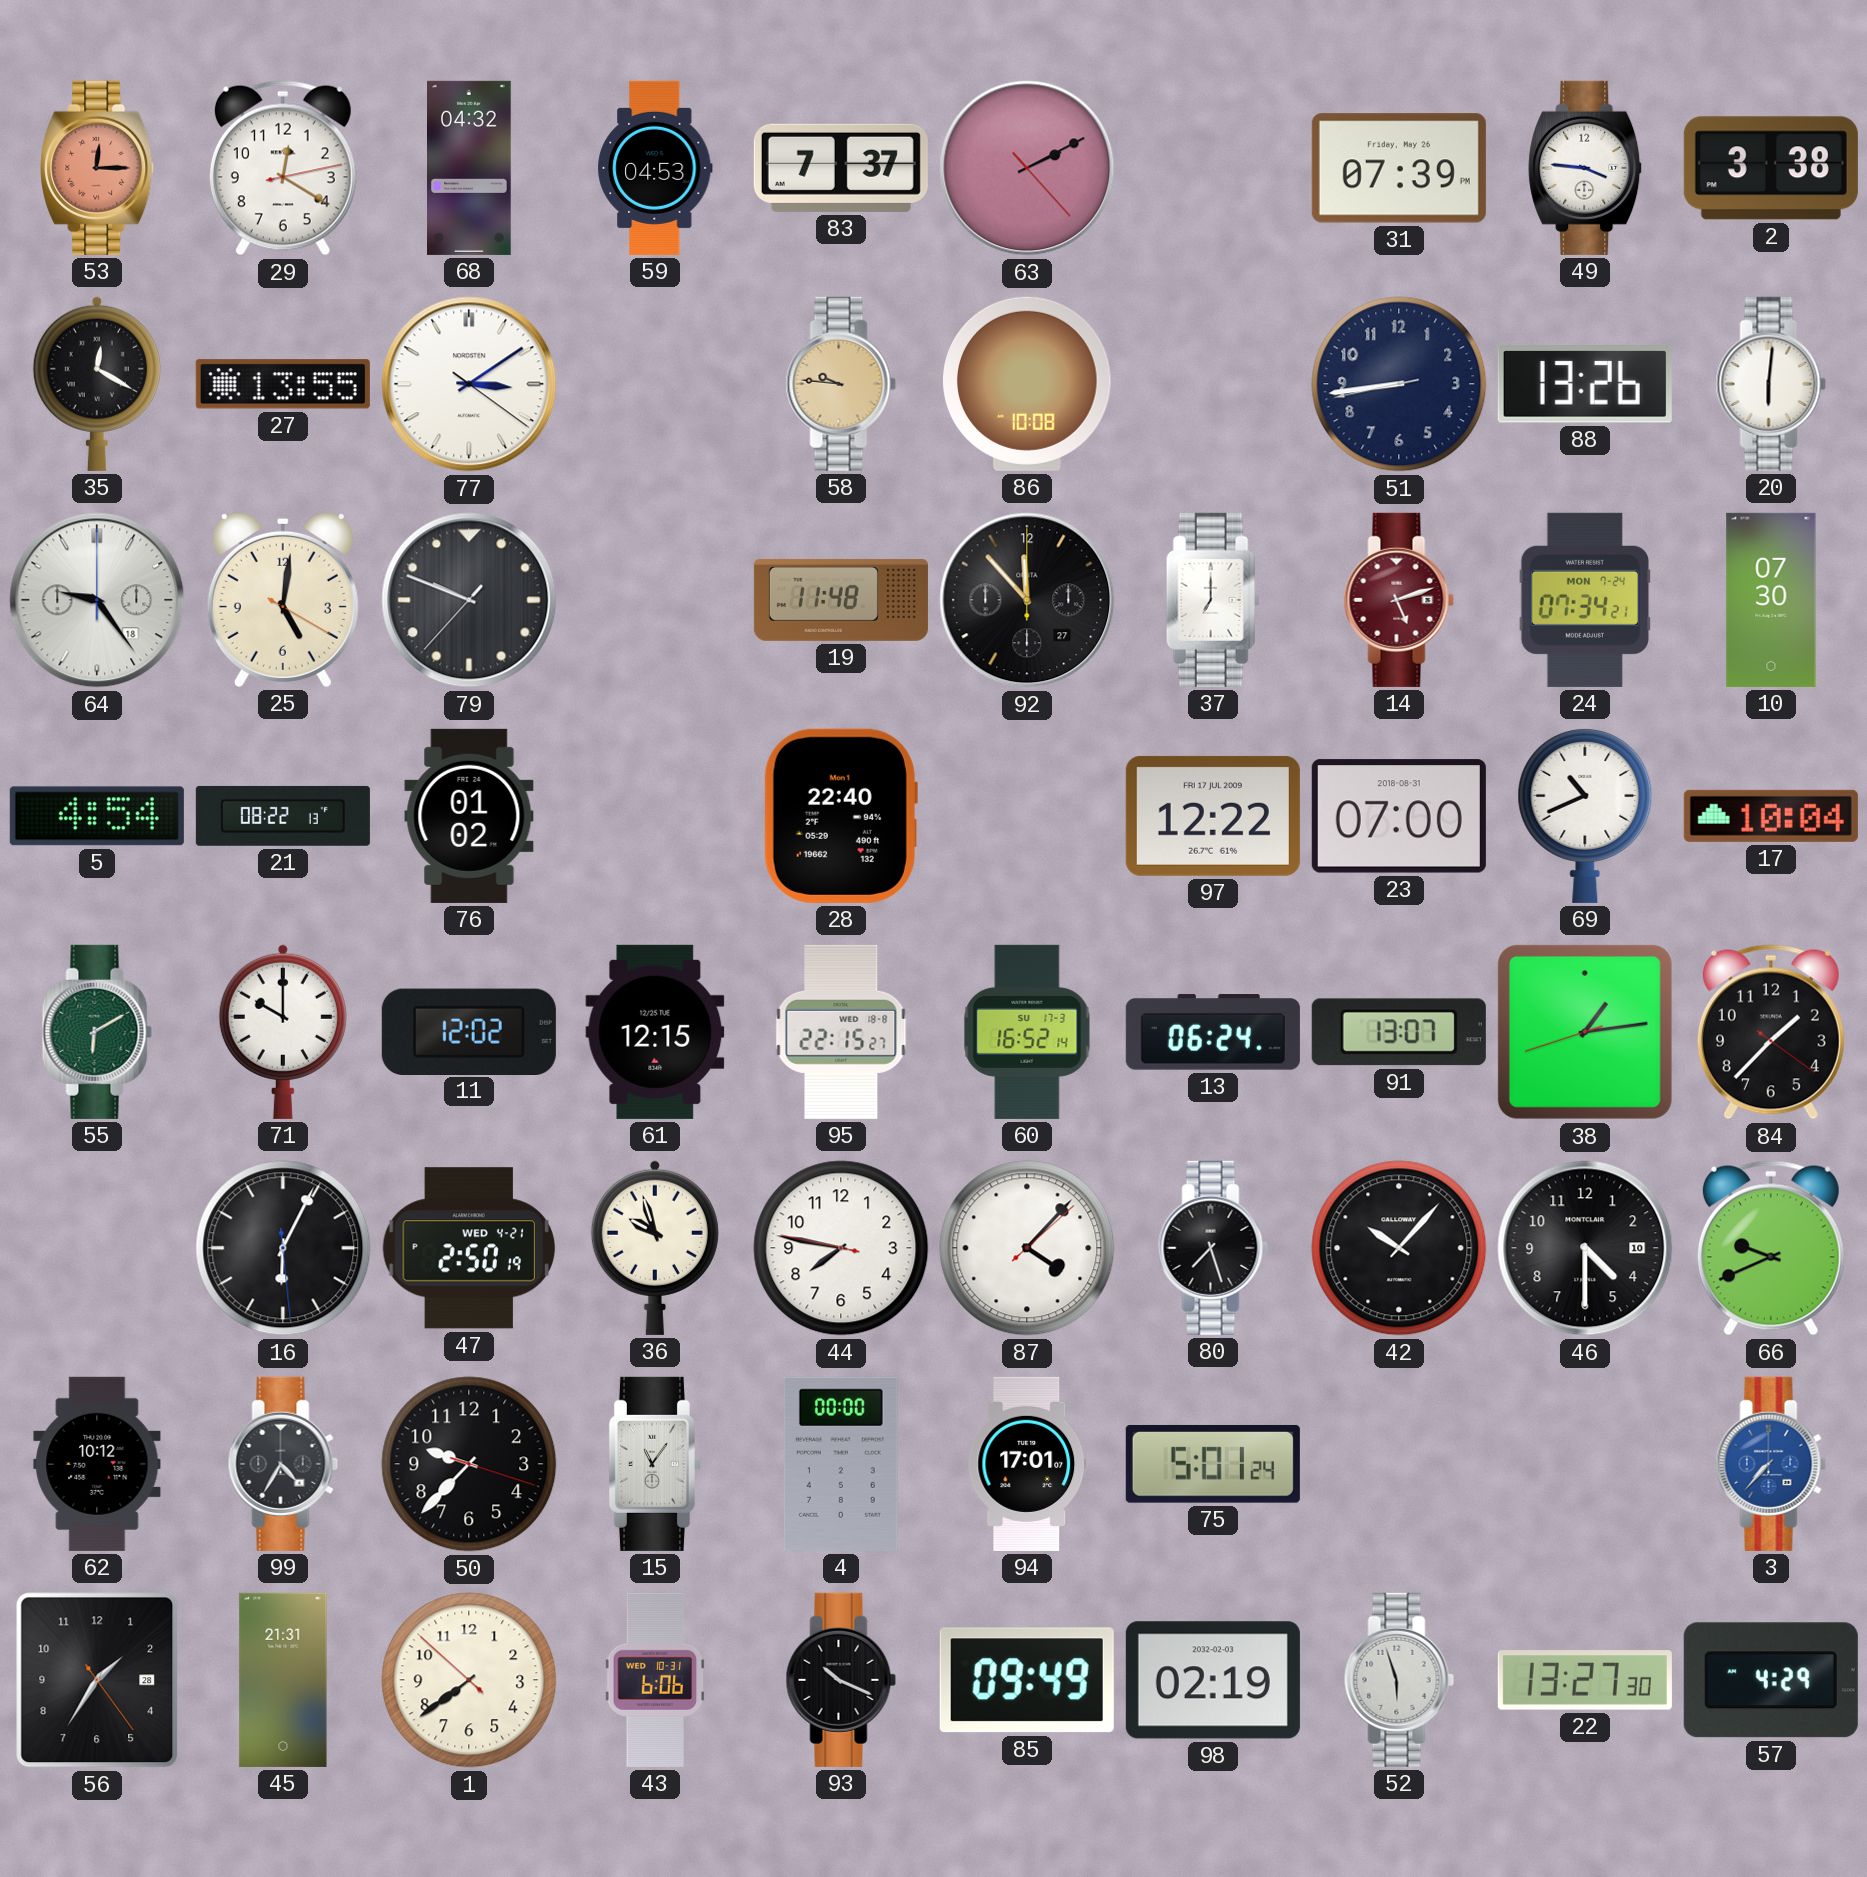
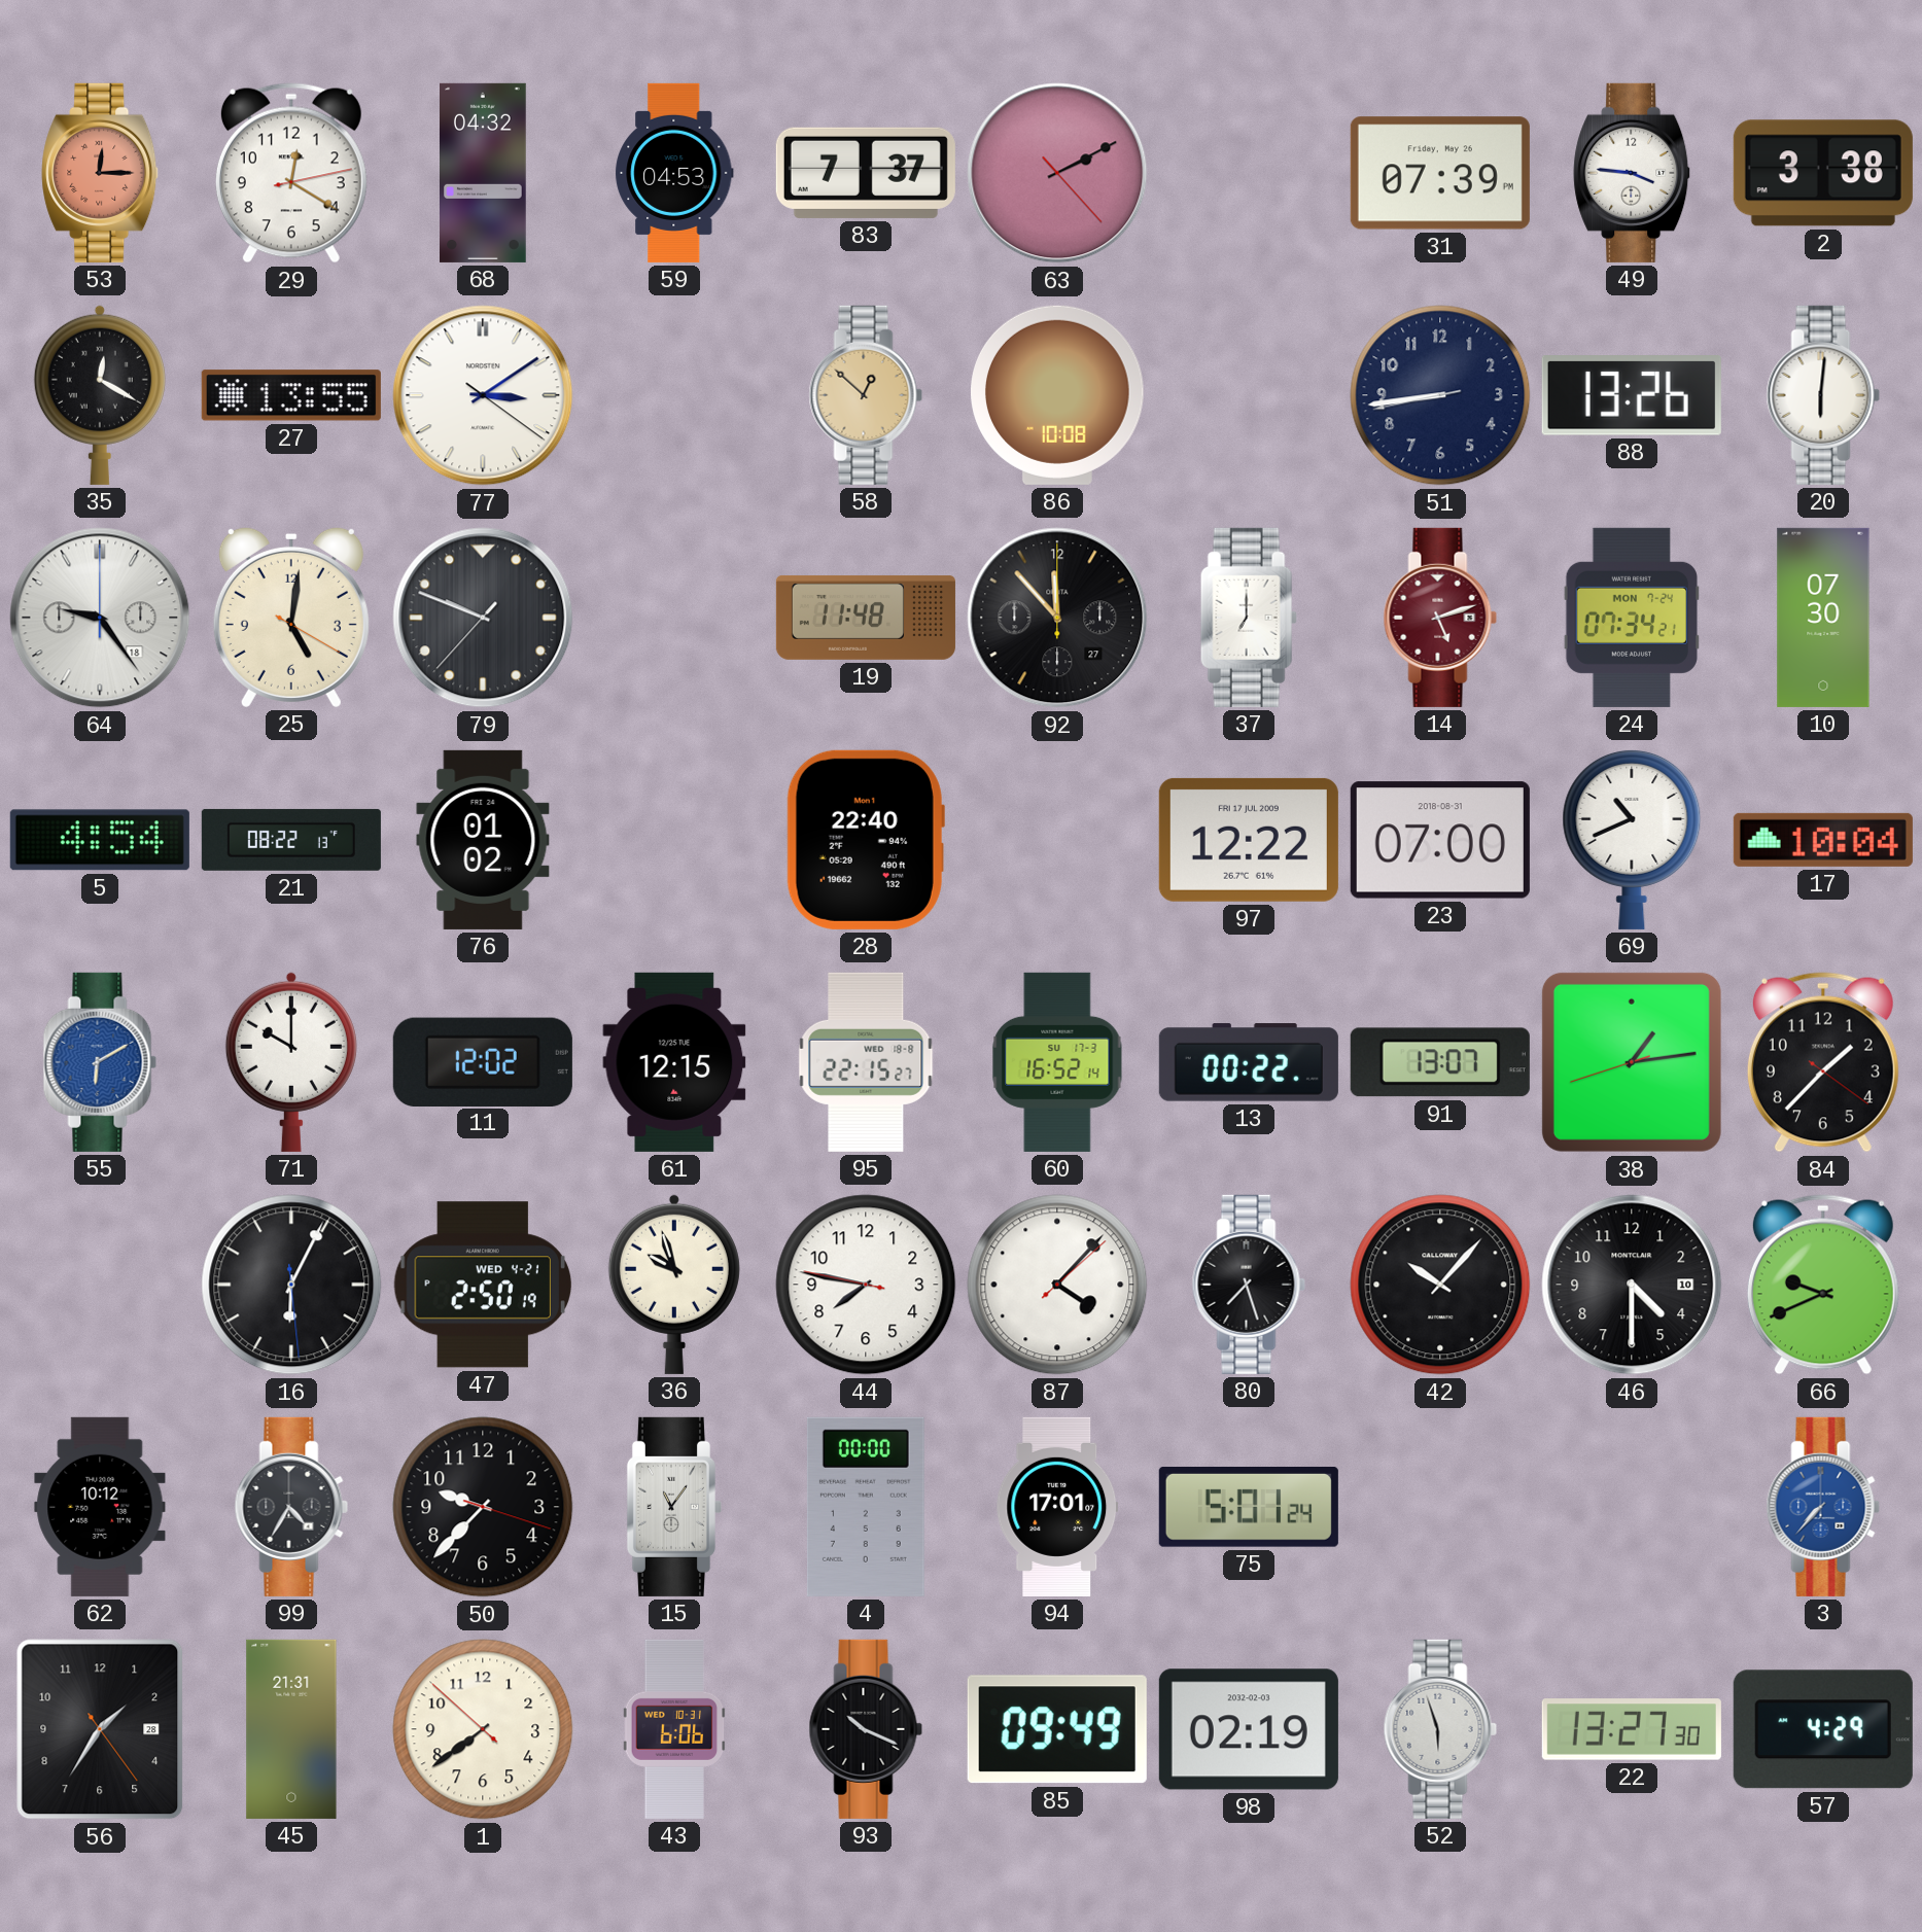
58: 9:46 -> 12:52
55 dial: green -> blue
13: 06:24 -> 00:22
